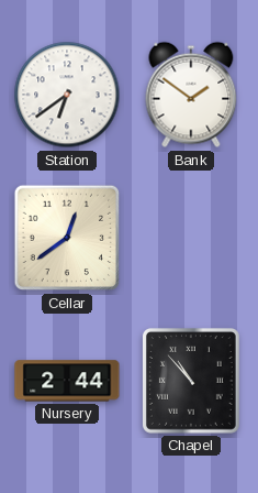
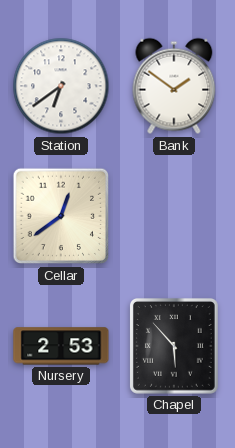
Nursery: 2:44 -> 2:53
Chapel: 10:53 -> 5:53
